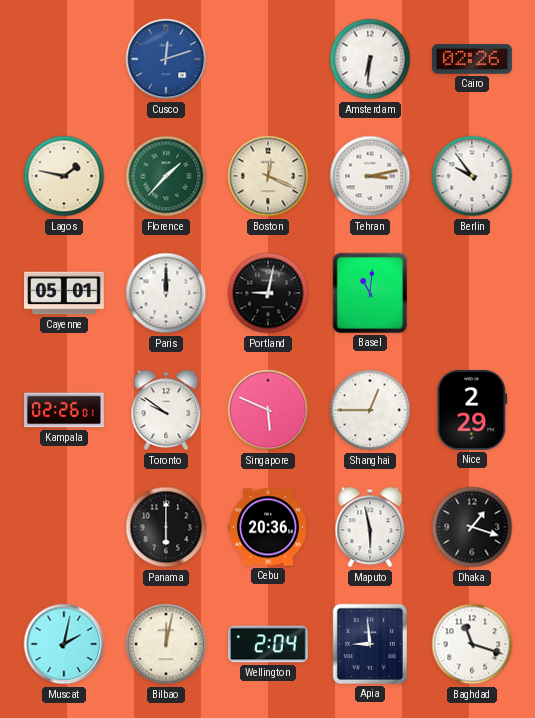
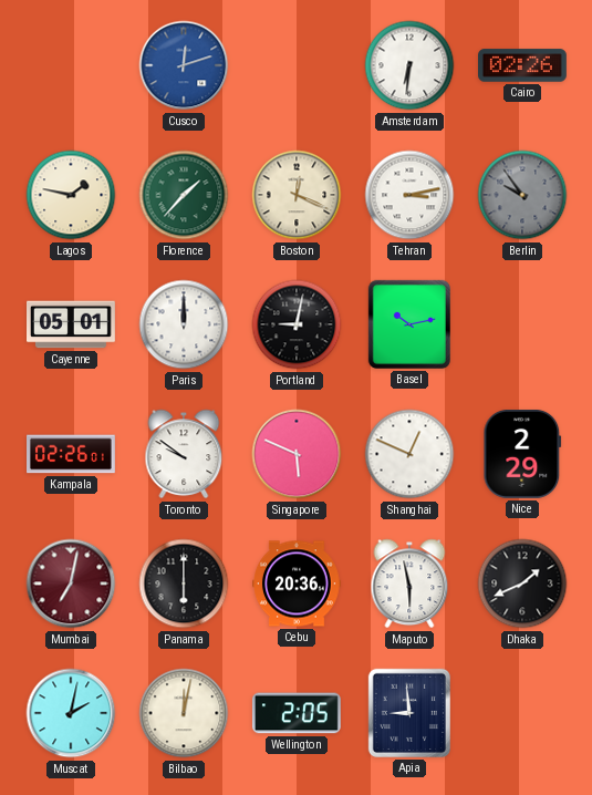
Berlin dial: white -> grey
Basel: 11:01 -> 10:13
Shanghai: 12:45 -> 12:49
Mumbai: none -> 7:02
Dhaka: 1:18 -> 1:41
Wellington: 2:04 -> 2:05
Baghdad: 11:18 -> none
